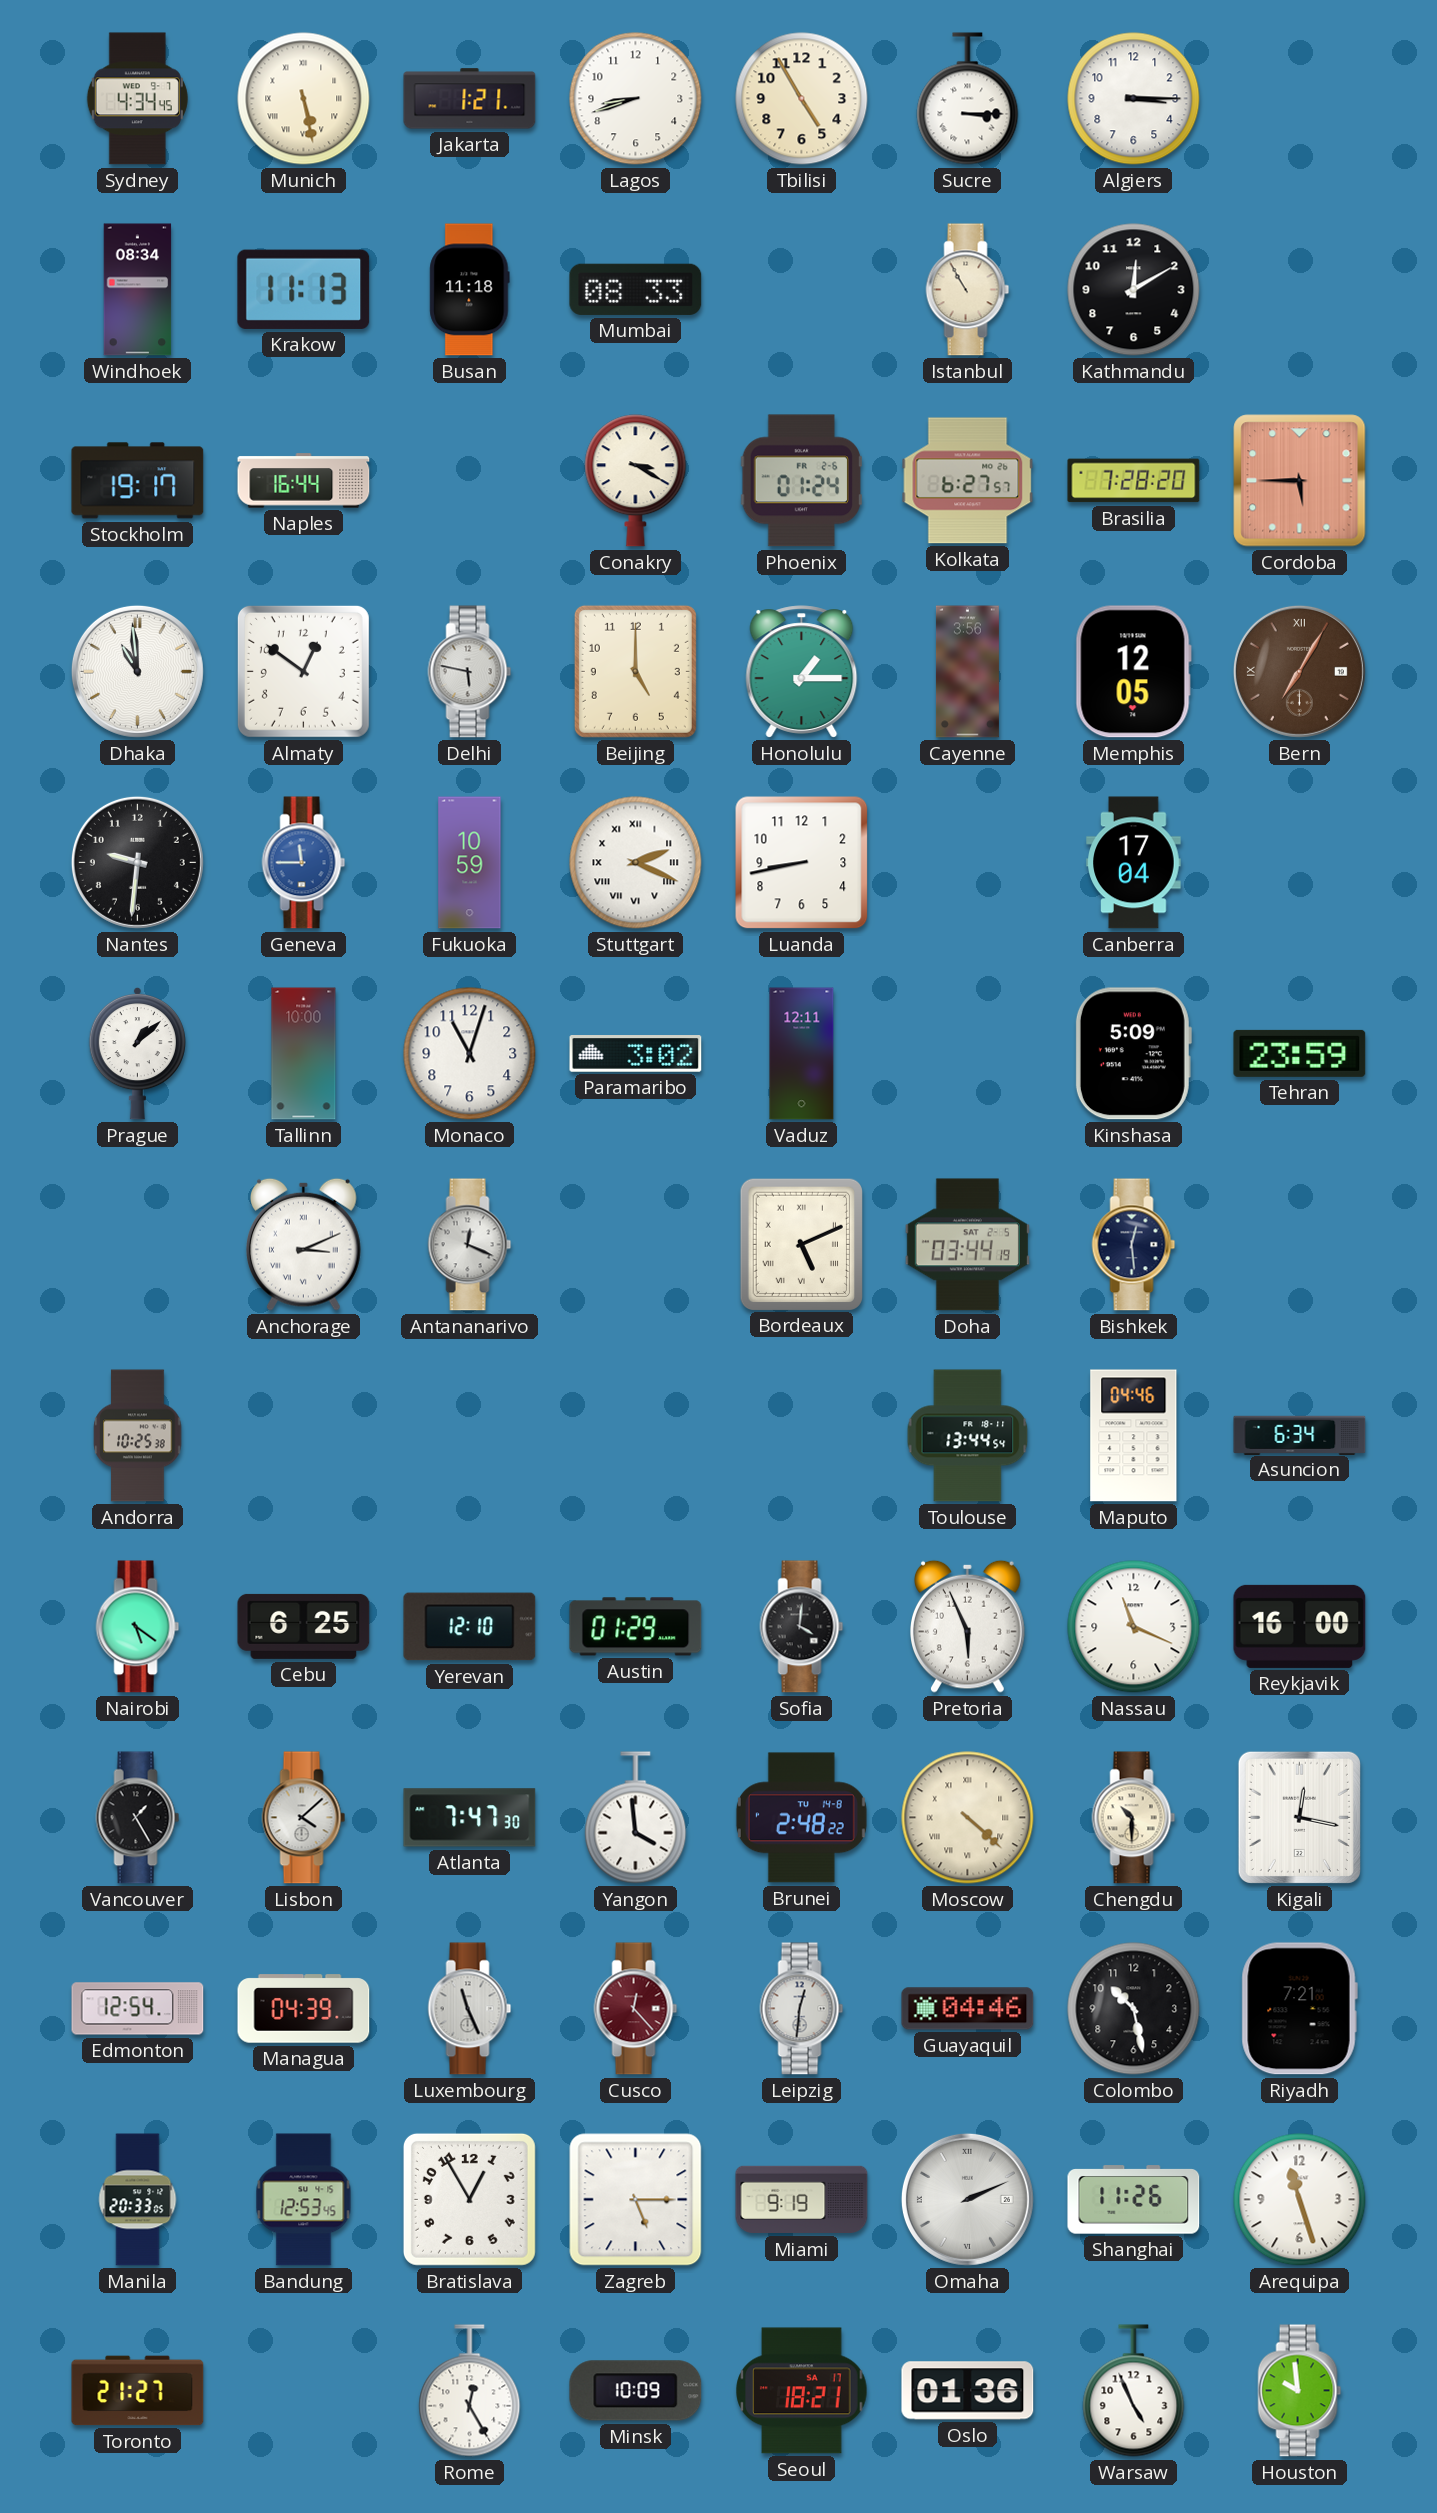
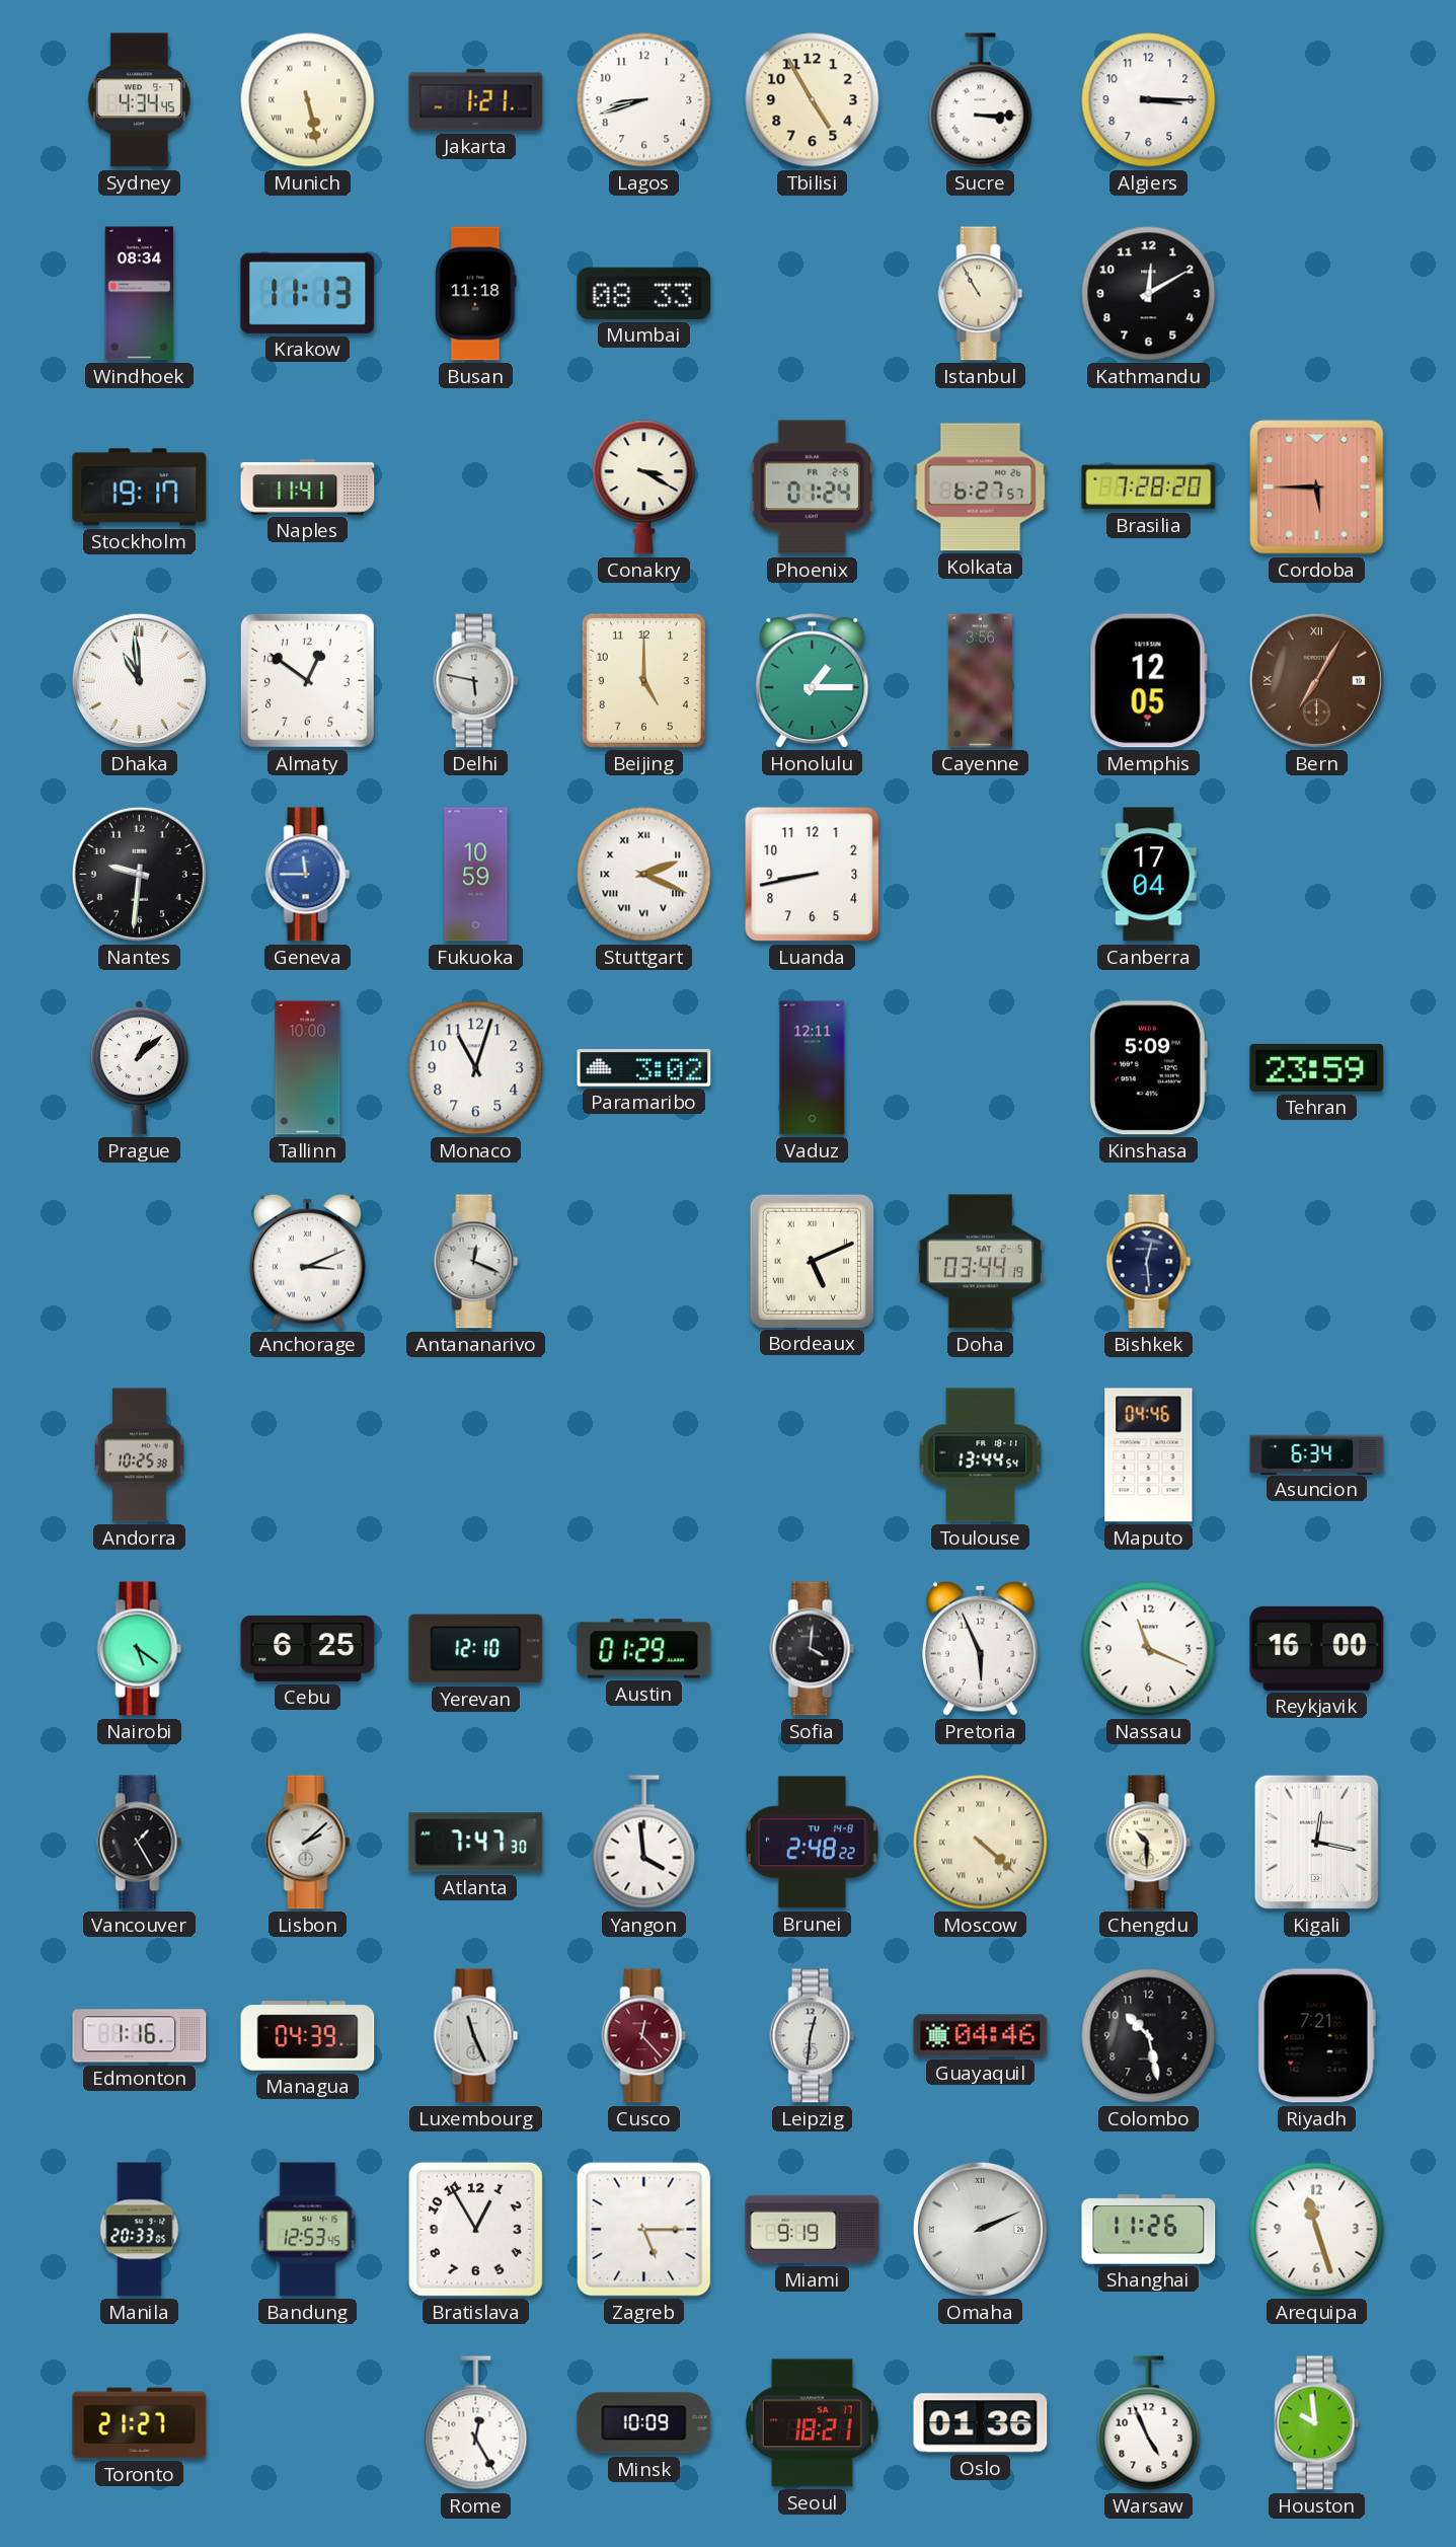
Naples: 16:44 -> 11:41
Lisbon: 4:08 -> 2:08
Edmonton: 12:54 -> 1:16
